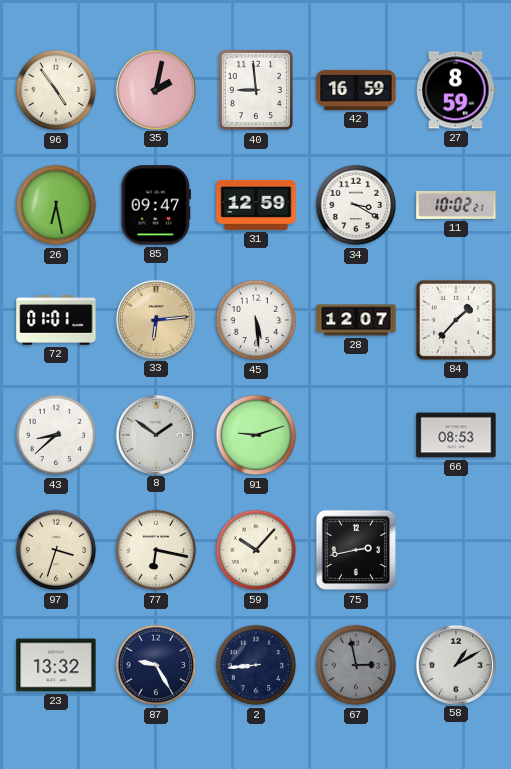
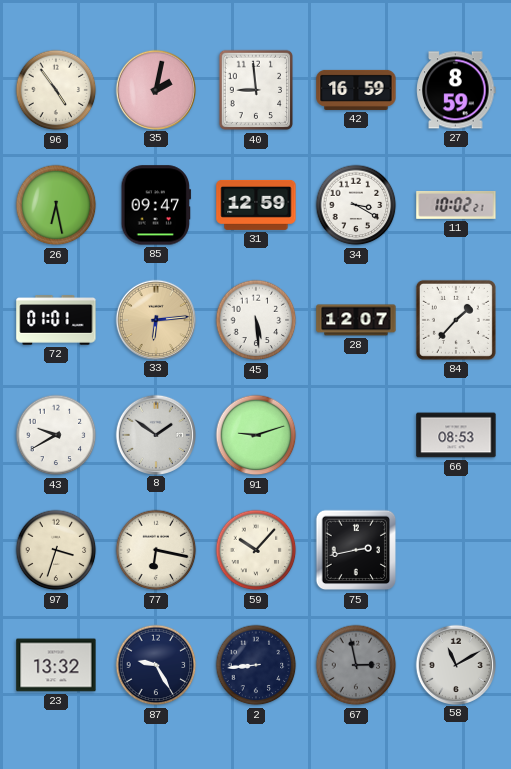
43: 8:38 -> 9:40
58: 1:10 -> 11:10
